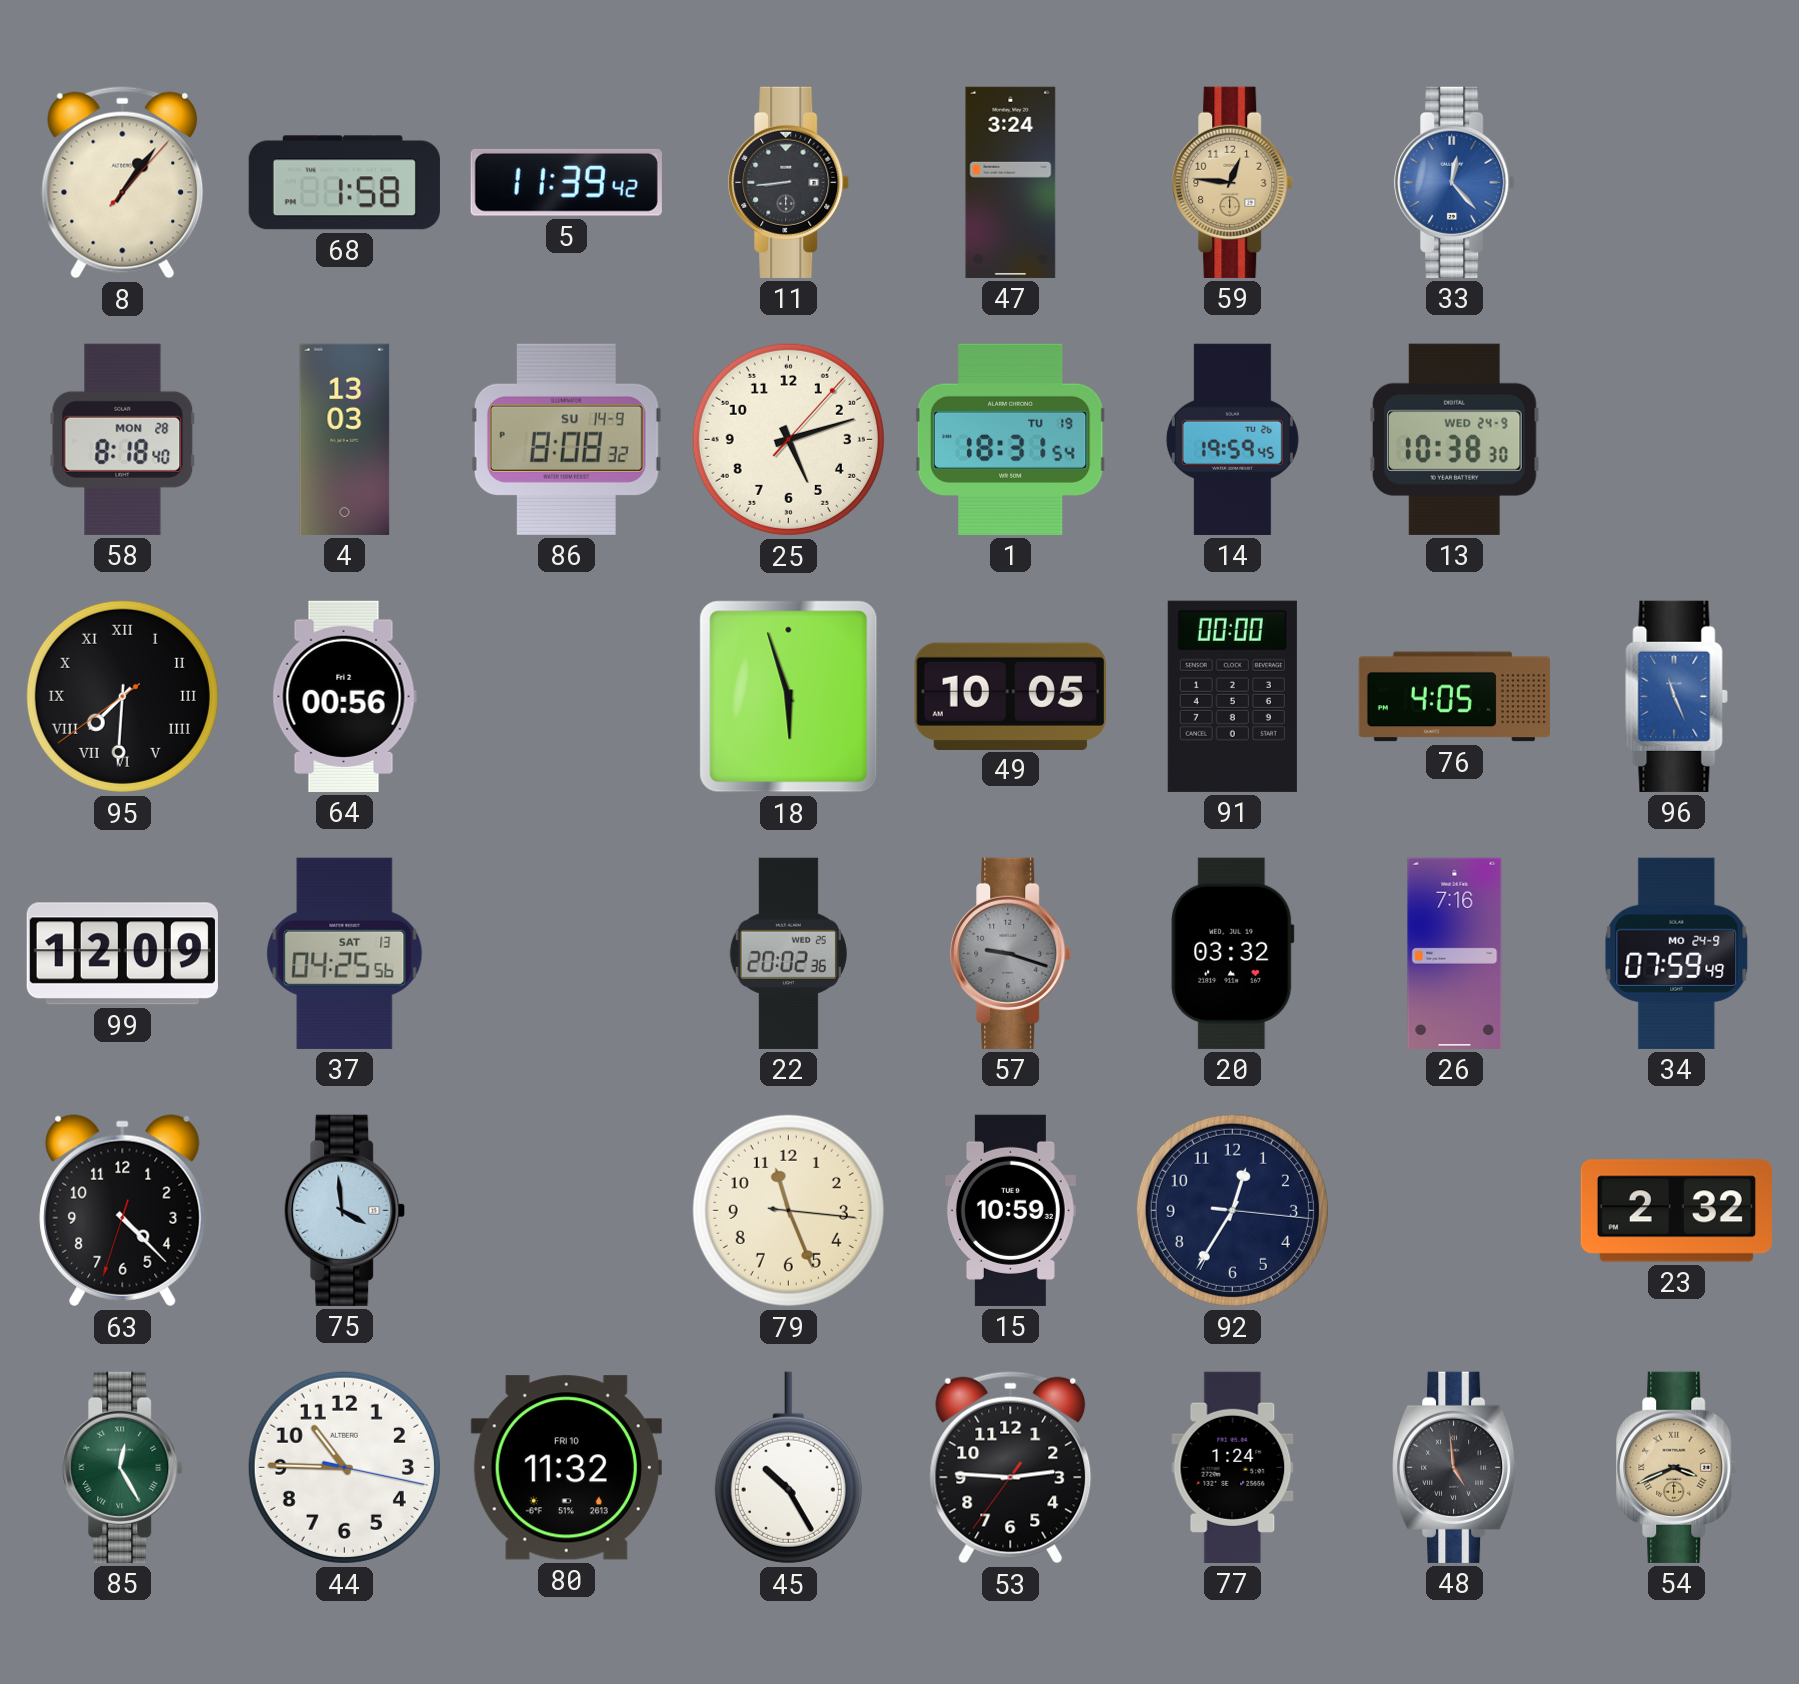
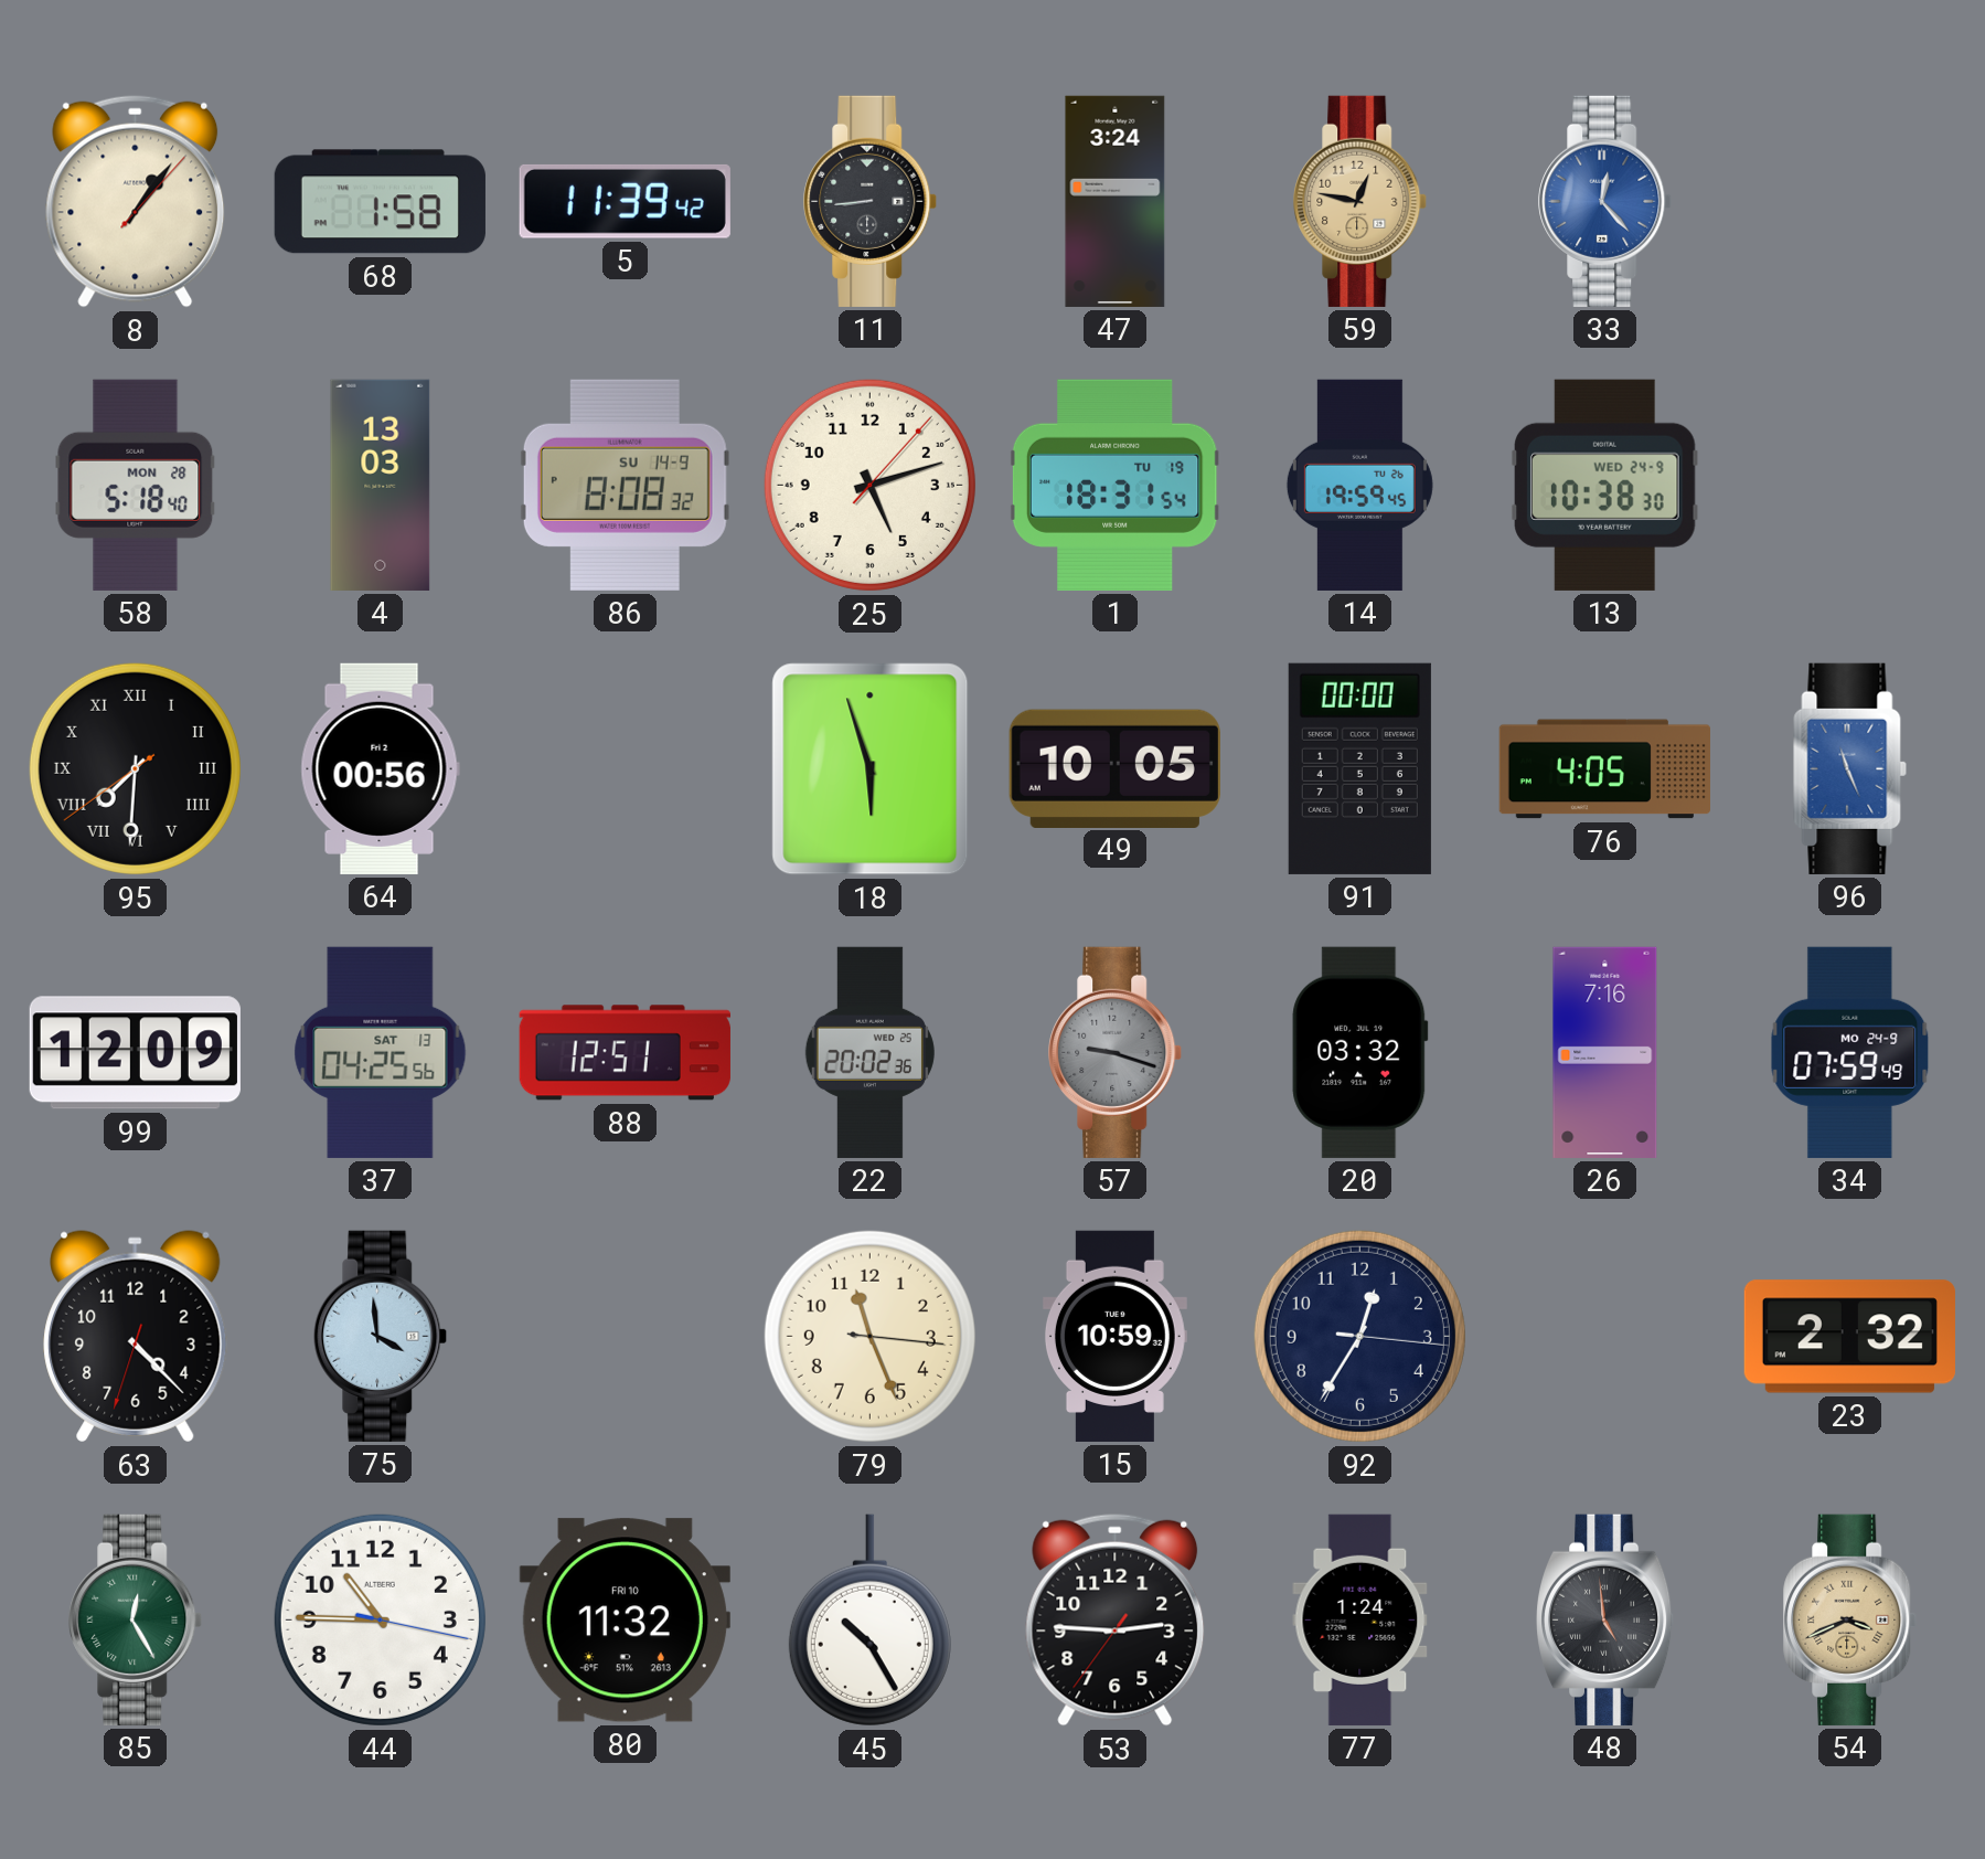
59: 12:46 -> 12:47
58: 8:18 -> 5:18
88: none -> 12:51
